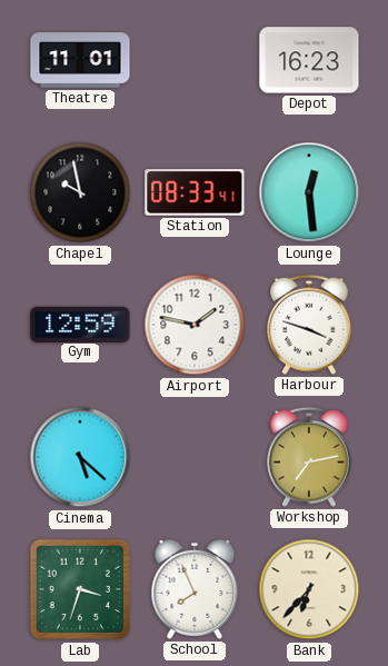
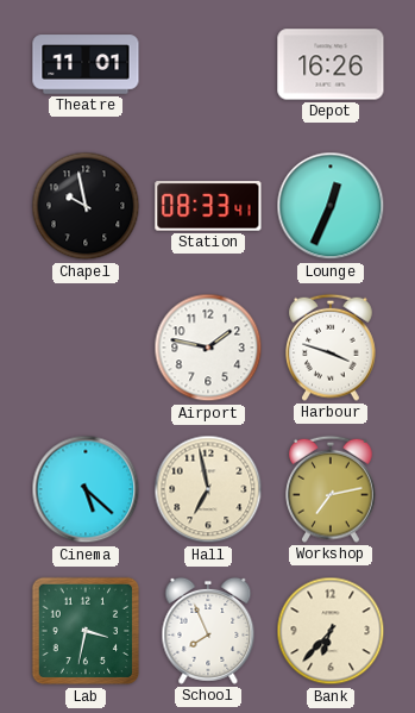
Depot: 16:23 -> 16:26
Lounge: 12:29 -> 12:34
Gym: 12:59 -> none
Hall: none -> 6:58
Lab: 3:33 -> 3:32
